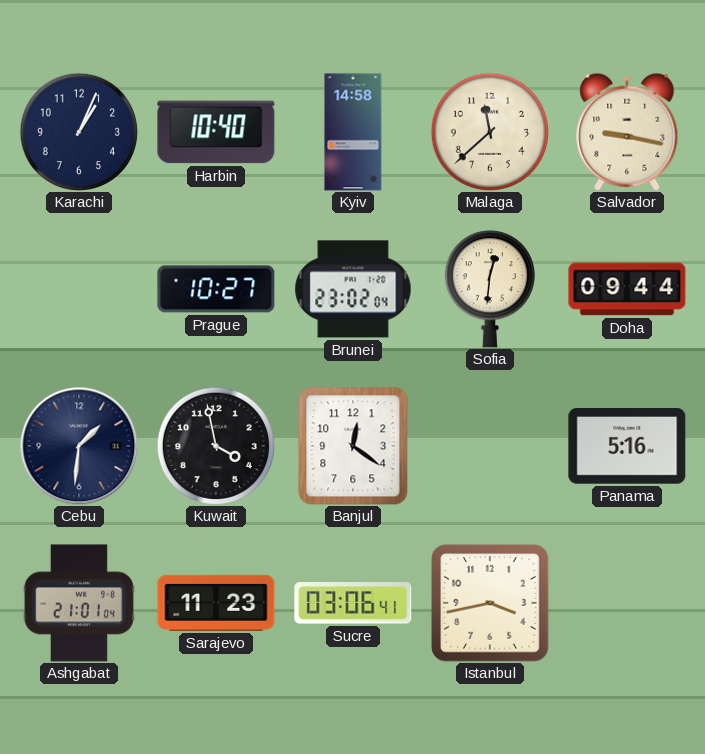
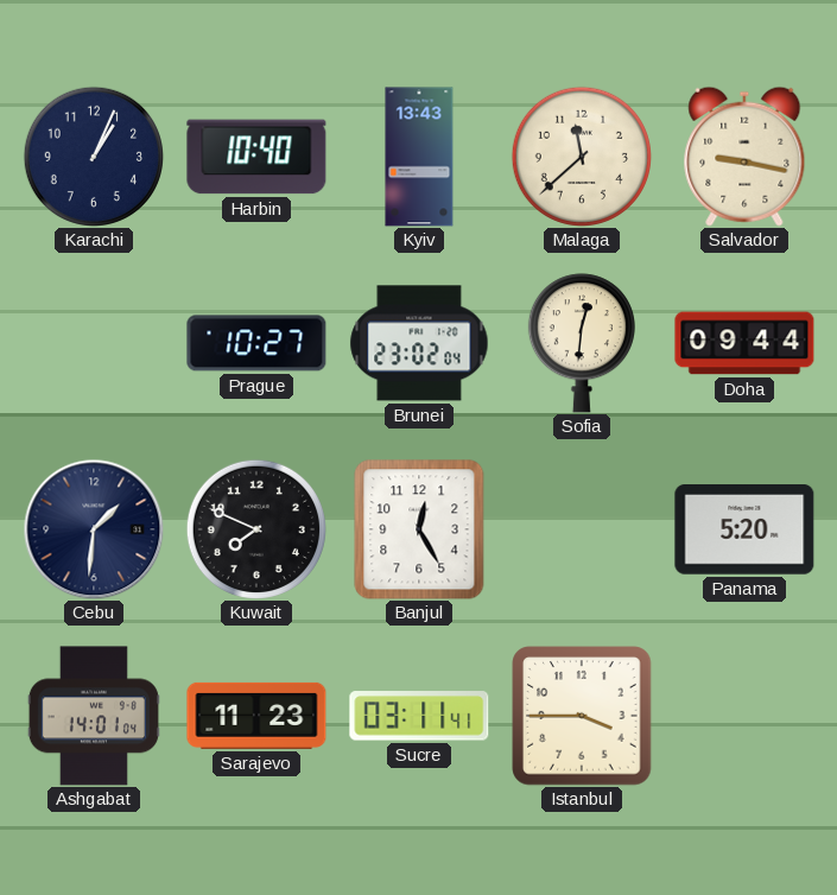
Kyiv: 14:58 -> 13:43
Kuwait: 3:58 -> 7:49
Banjul: 12:21 -> 12:25
Panama: 5:16 -> 5:20
Ashgabat: 21:01 -> 14:01
Sucre: 03:06 -> 03:11
Istanbul: 3:43 -> 3:45
